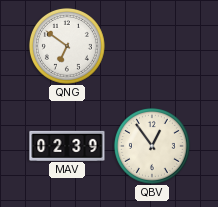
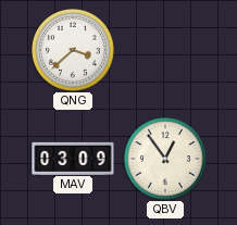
QNG: 6:51 -> 3:38
MAV: 02:39 -> 03:09
